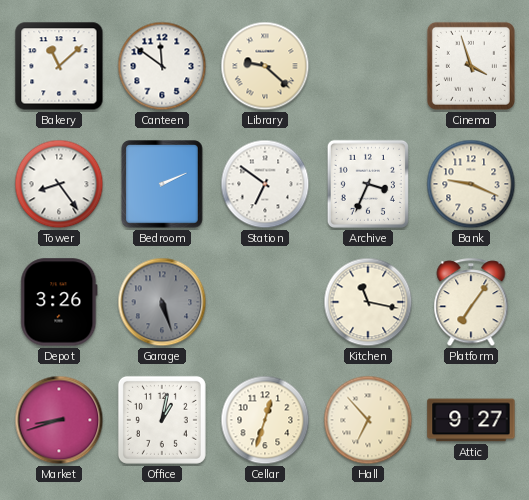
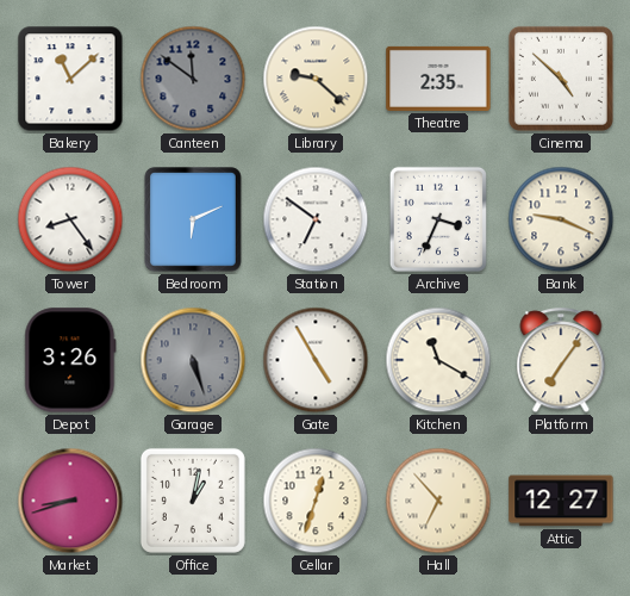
Canteen dial: white -> grey
Theatre: none -> 2:35
Cinema: 3:57 -> 4:52
Bedroom: 2:11 -> 6:11
Gate: none -> 4:55
Kitchen: 11:17 -> 11:20
Attic: 9:27 -> 12:27
